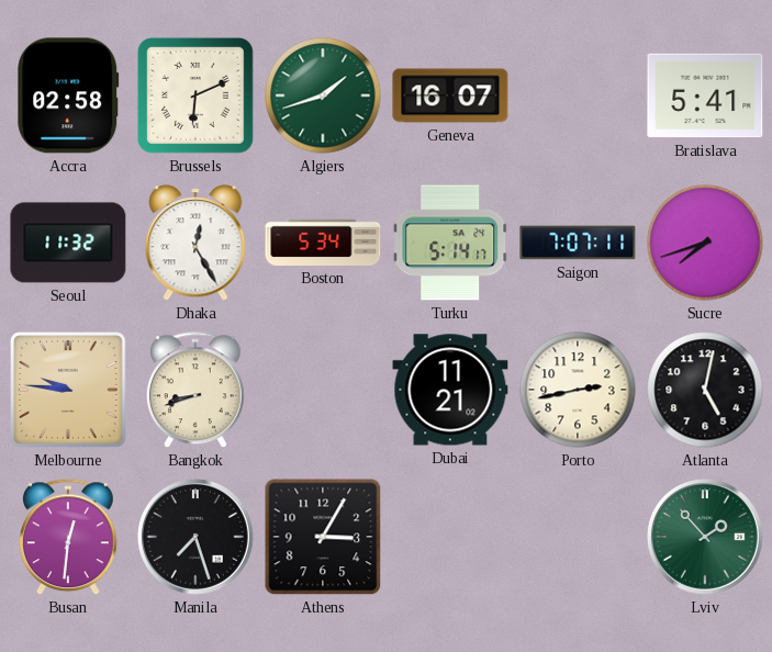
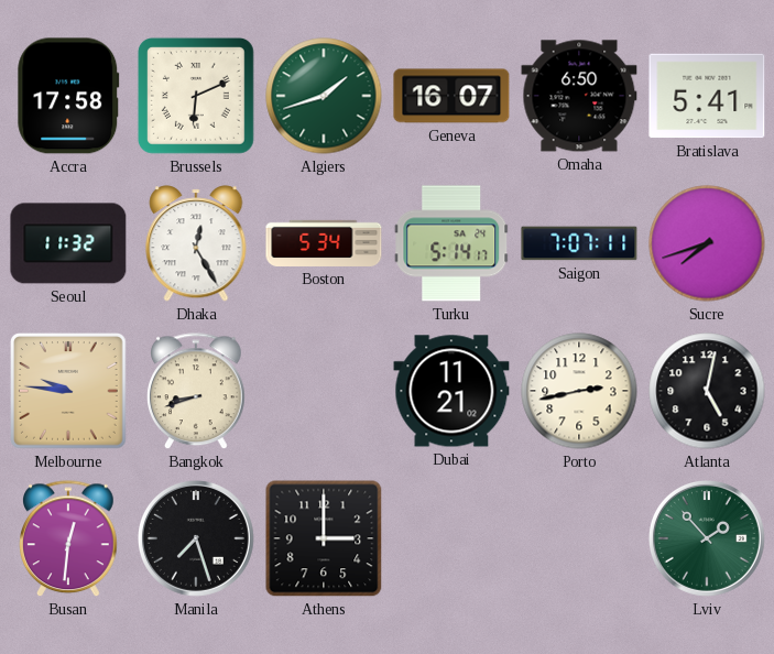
Accra: 02:58 -> 17:58
Omaha: none -> 6:50
Athens: 3:05 -> 3:00
